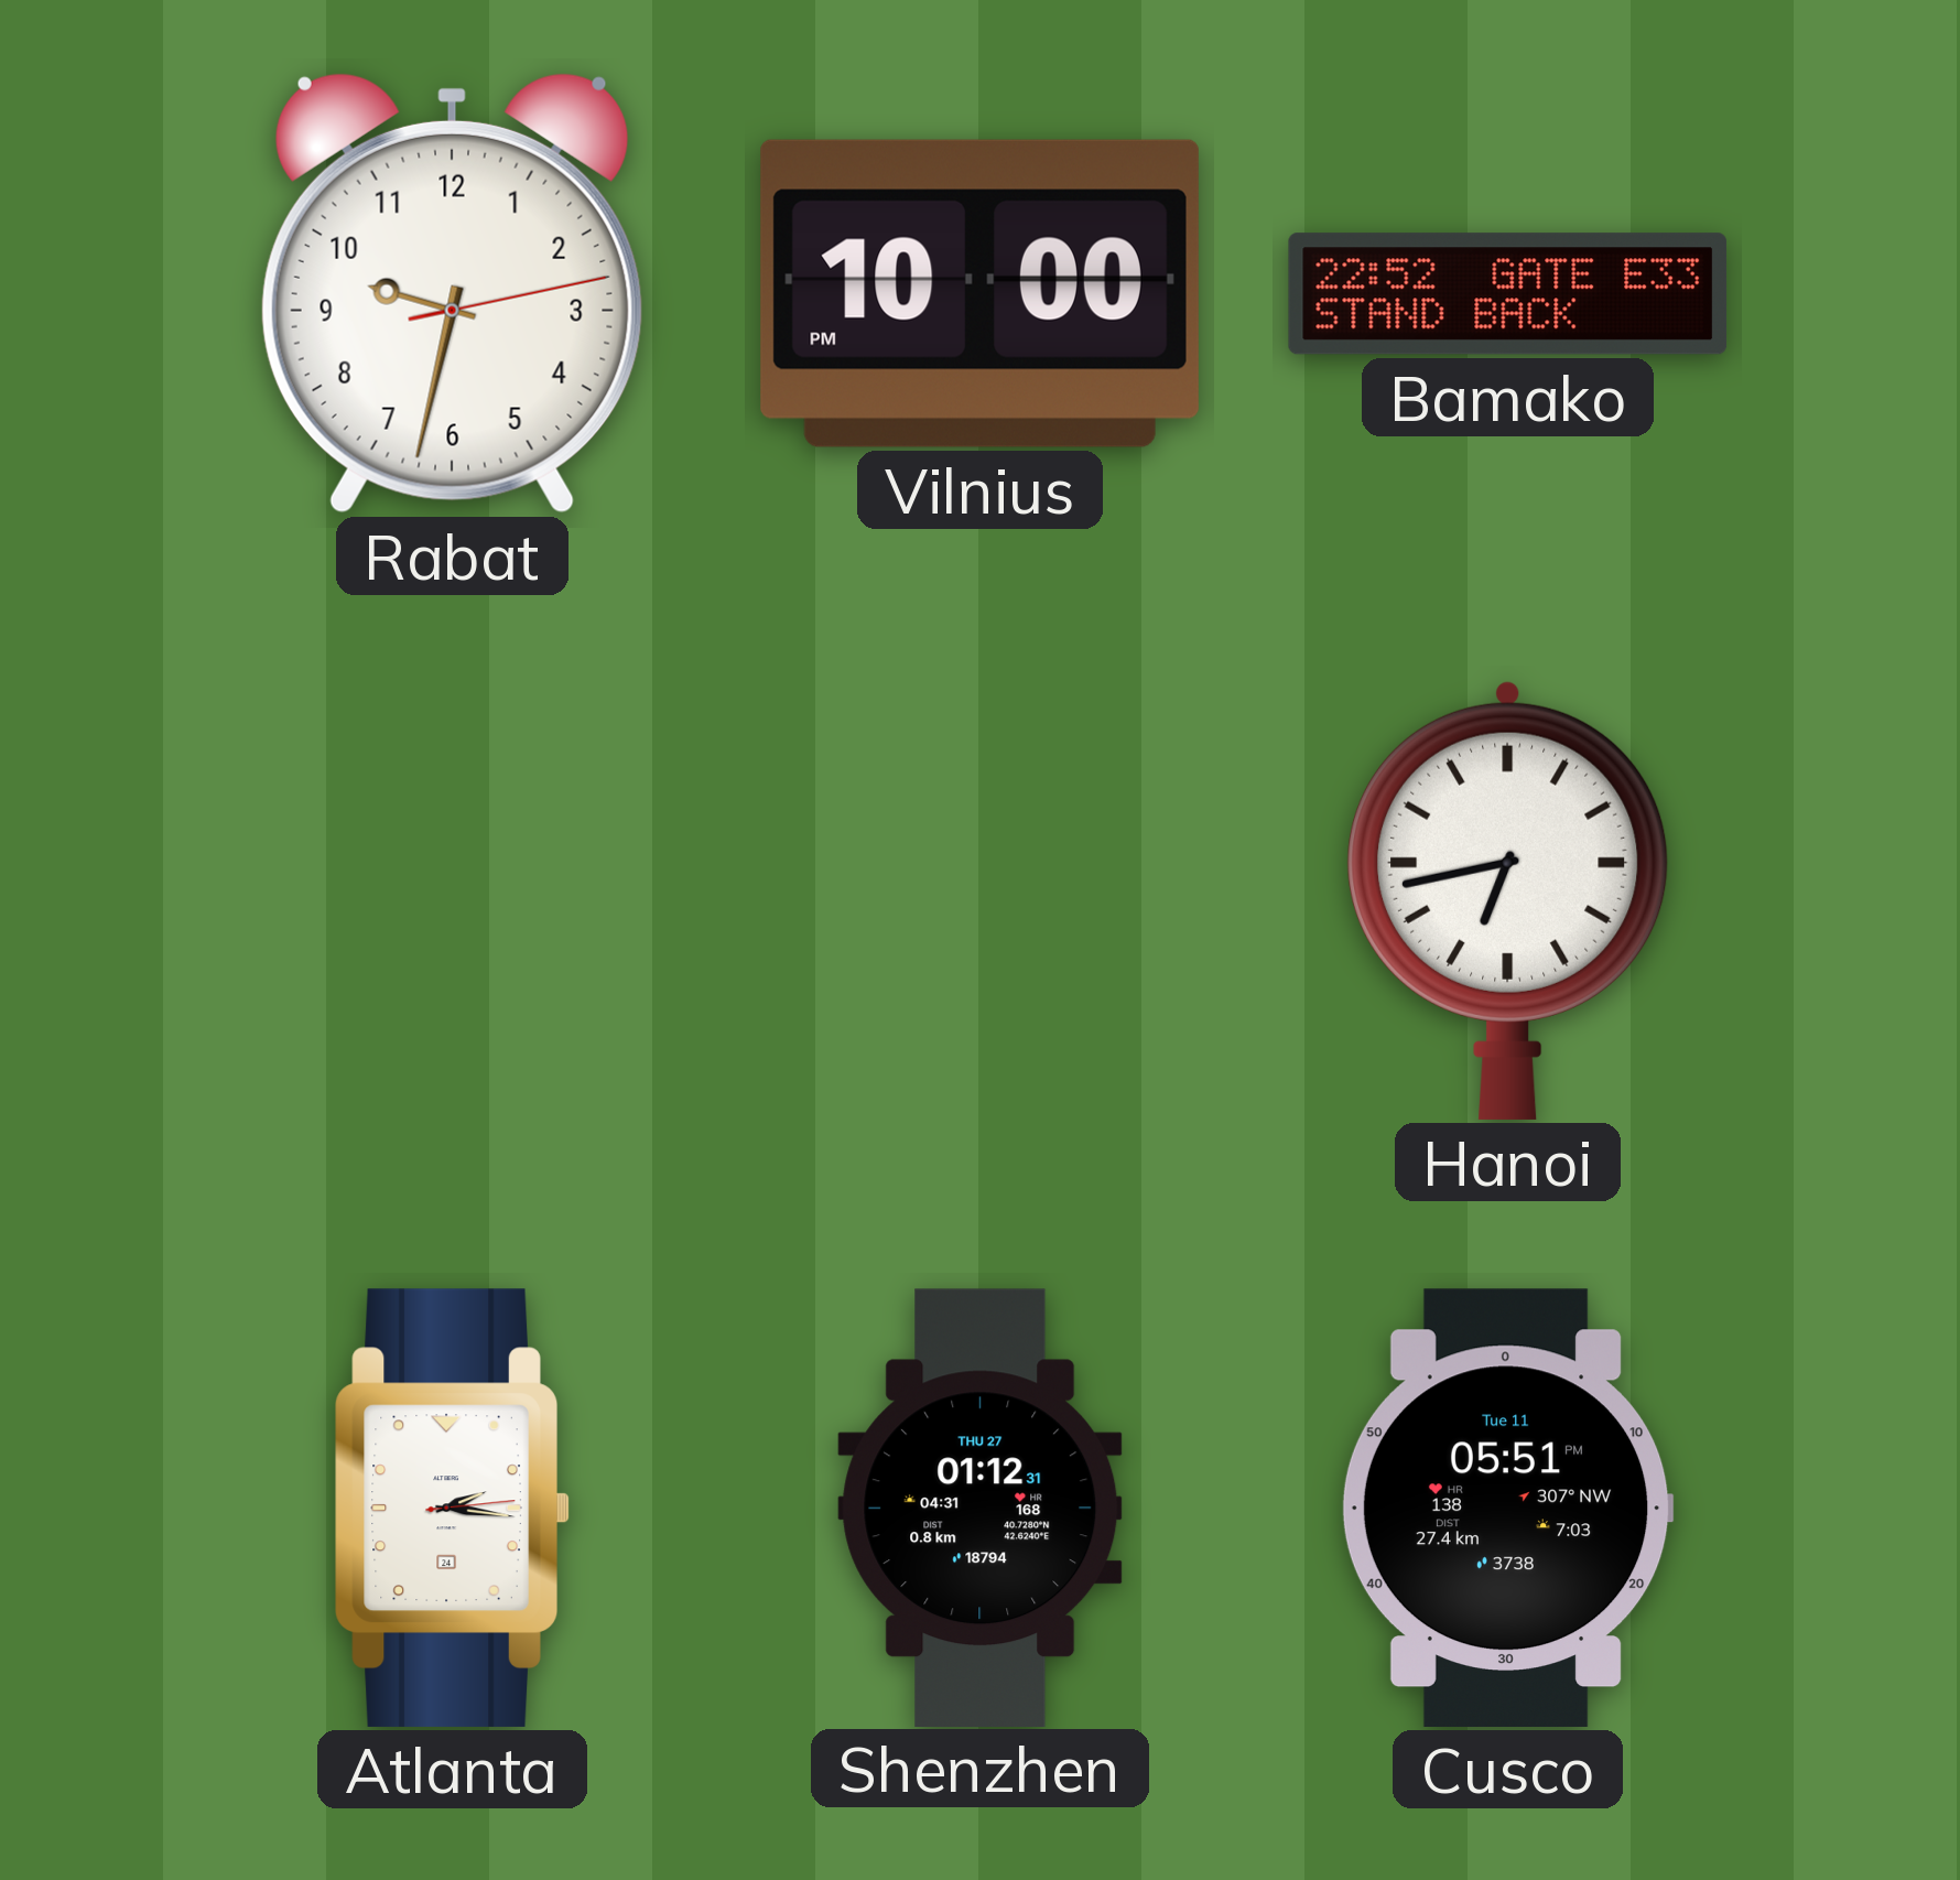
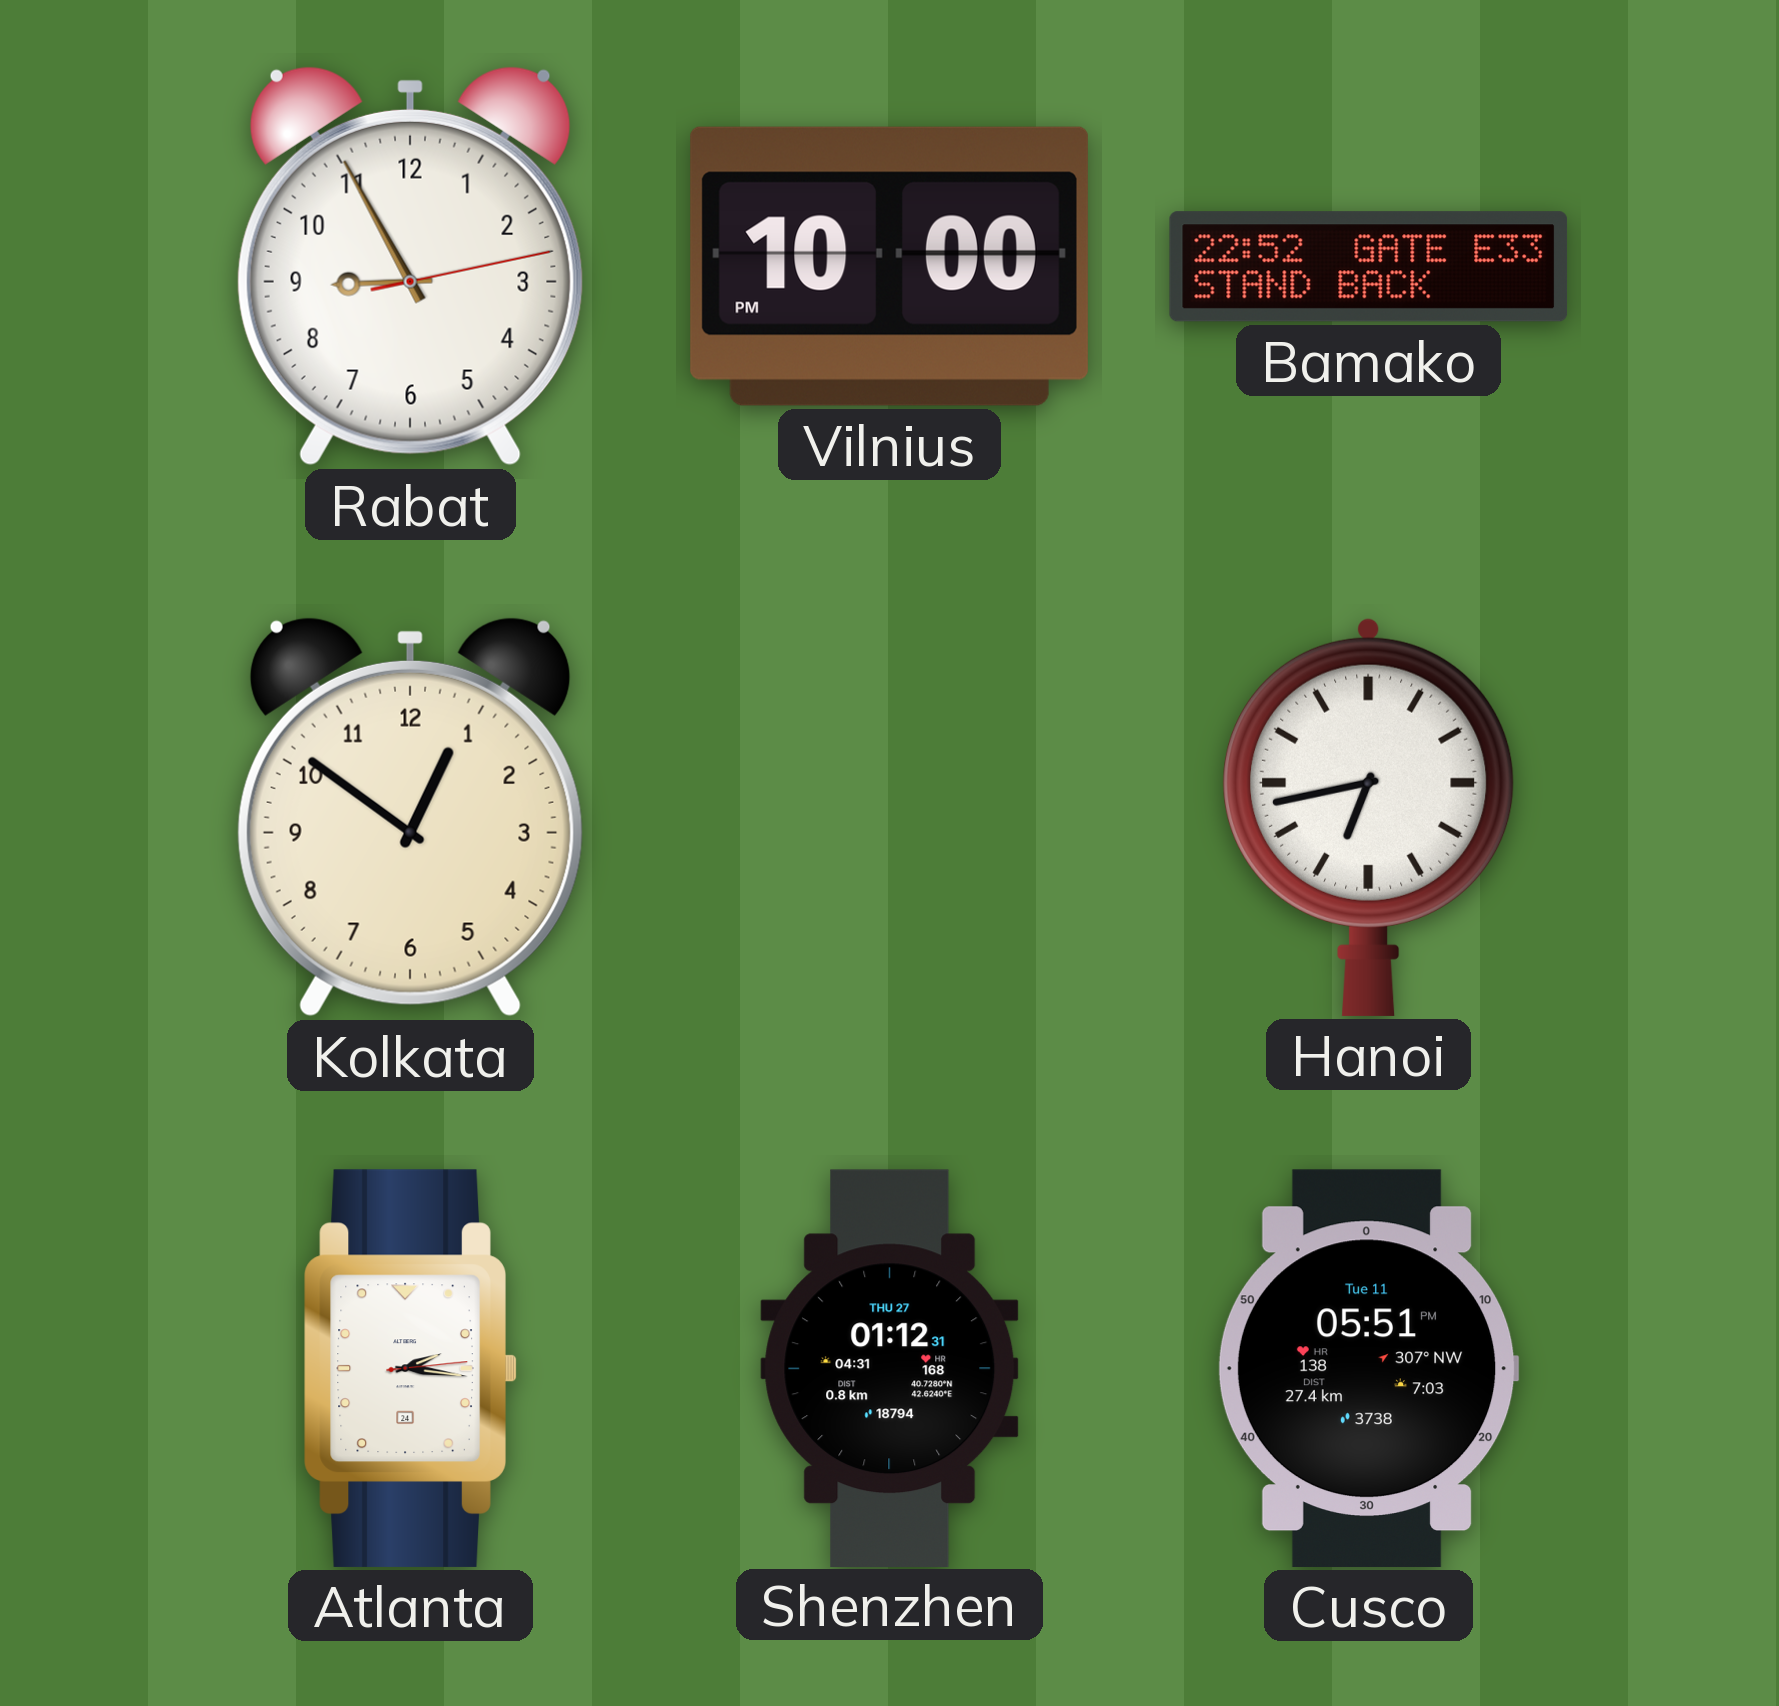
Rabat: 9:32 -> 8:55
Kolkata: none -> 12:51
